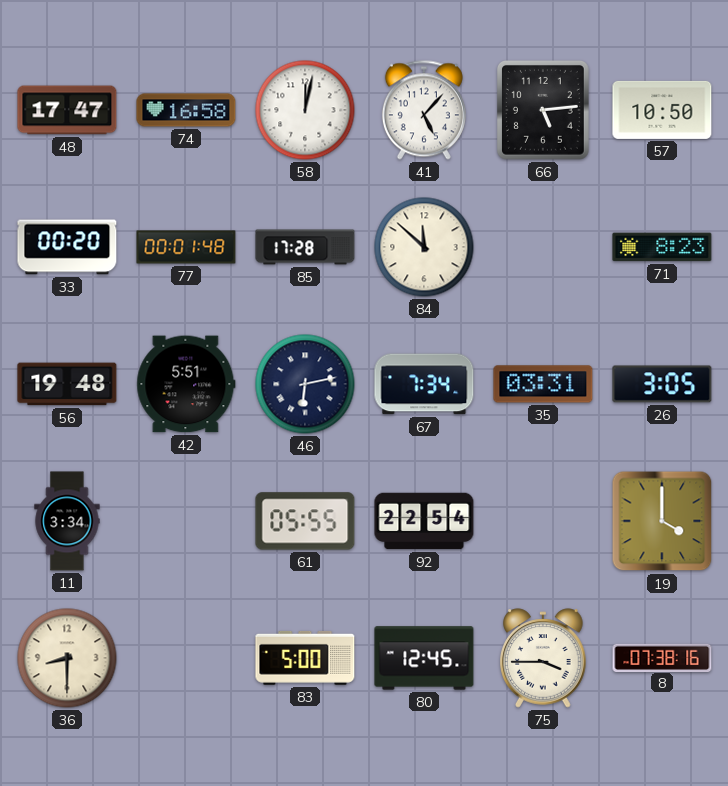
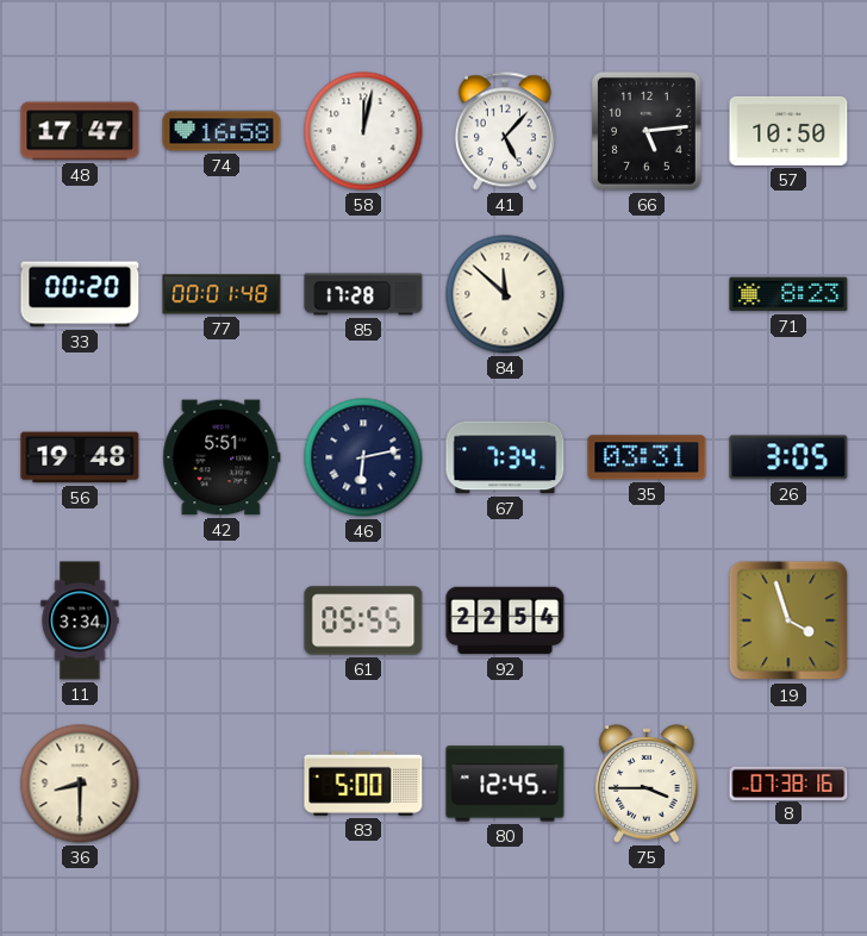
19: 4:00 -> 3:57
